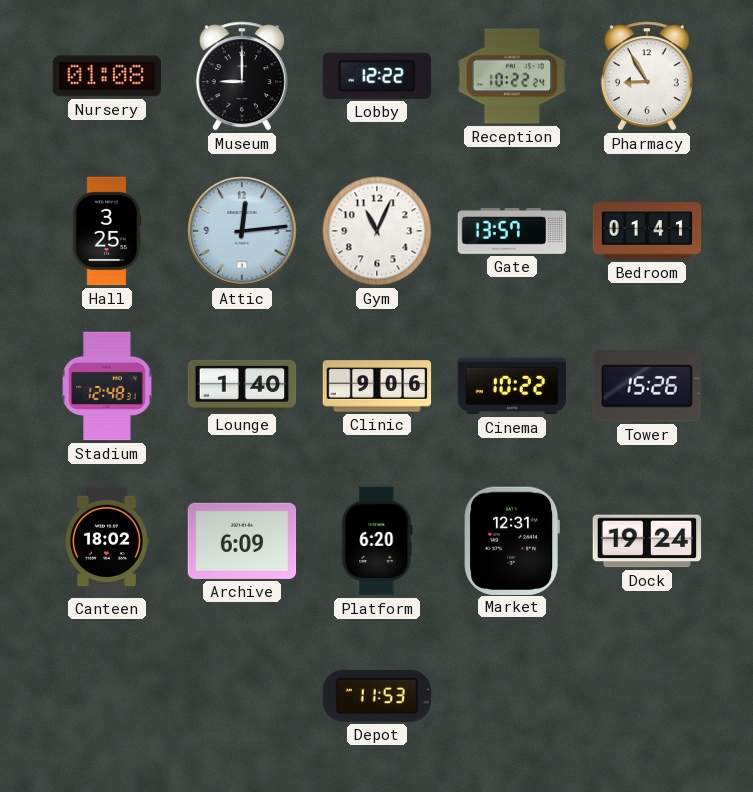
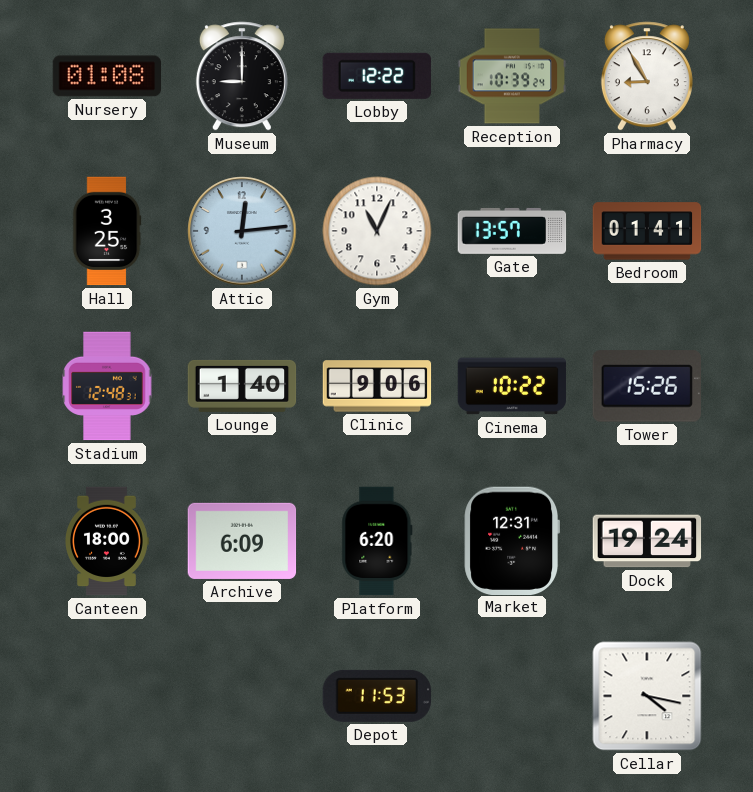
Reception: 10:22 -> 10:39
Canteen: 18:02 -> 18:00
Cellar: none -> 4:17
